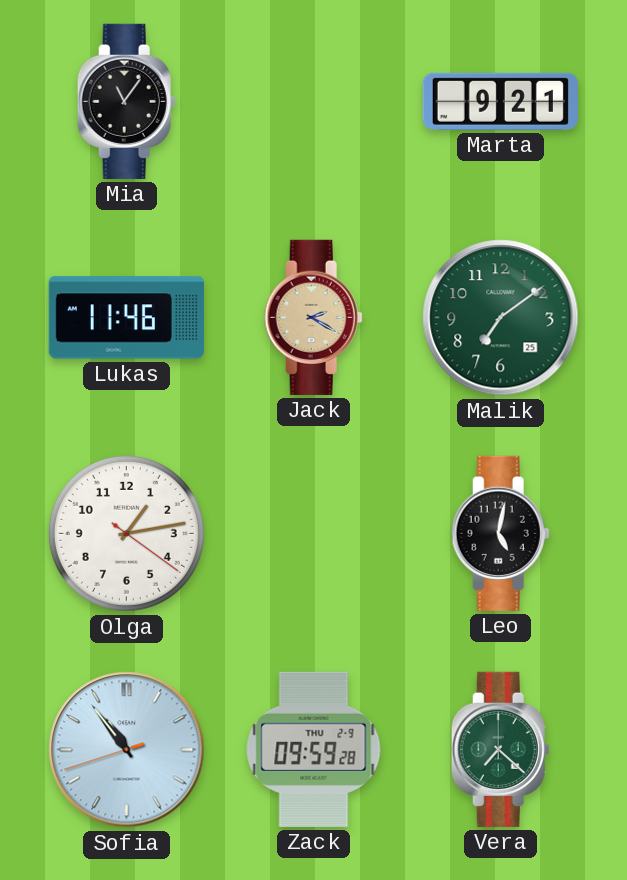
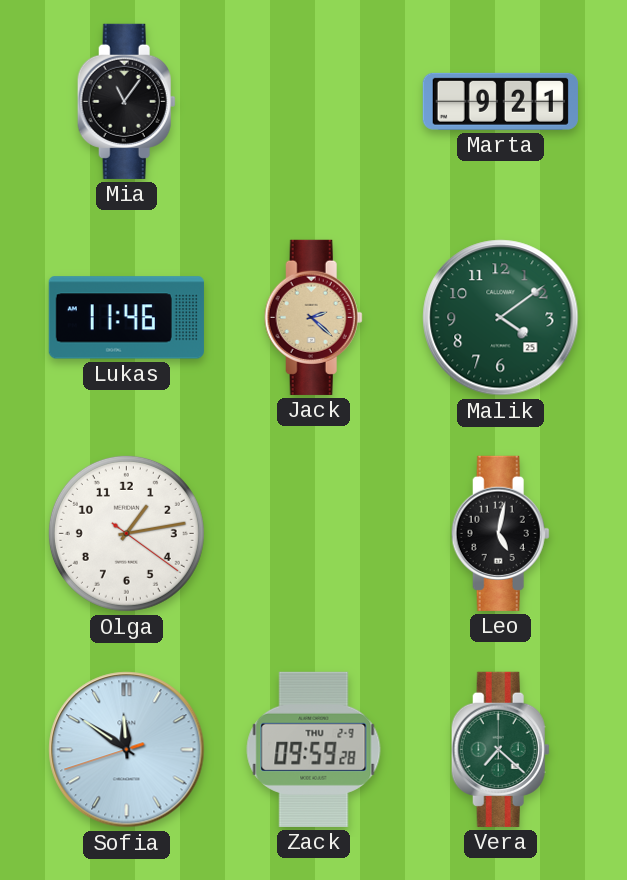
Jack: 2:20 -> 2:22
Malik: 7:09 -> 4:09
Sofia: 10:53 -> 11:50
